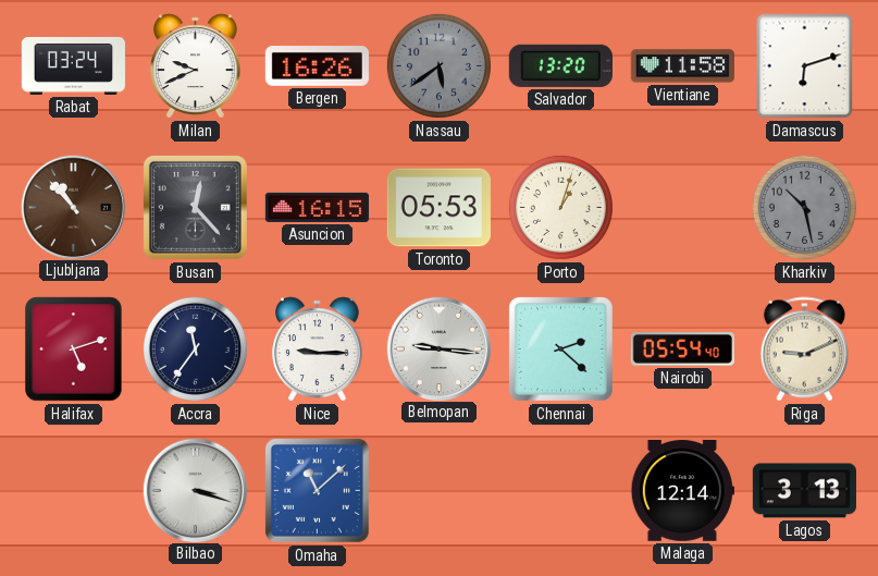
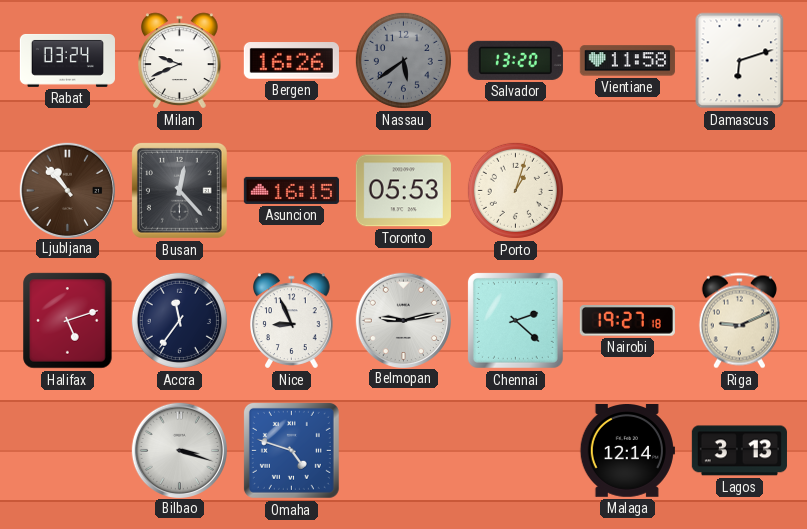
Kharkiv: 10:28 -> none
Nice: 9:15 -> 8:56
Belmopan: 9:16 -> 9:13
Nairobi: 05:54 -> 19:27
Omaha: 11:08 -> 4:48
